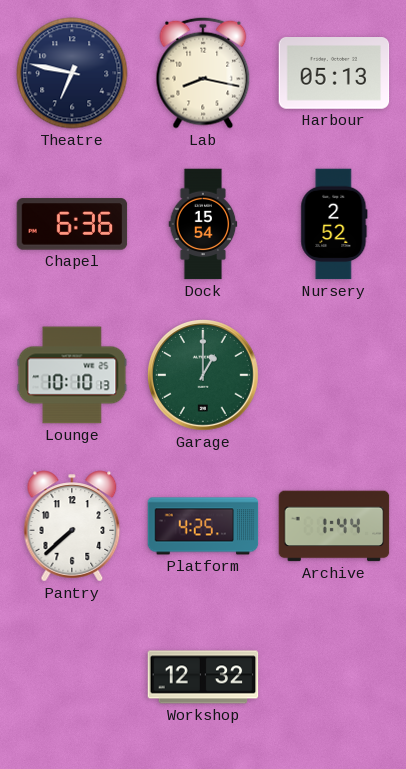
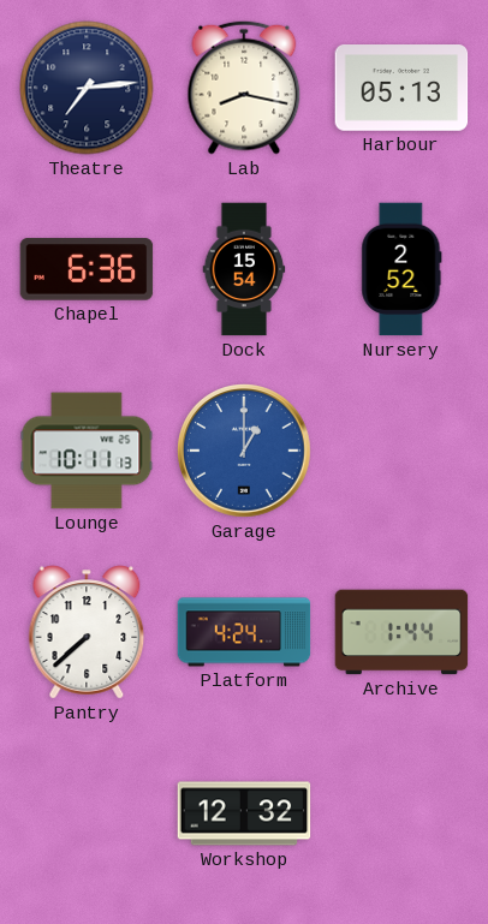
Theatre: 6:47 -> 7:14
Lounge: 10:10 -> 10:11
Garage dial: green -> blue
Platform: 4:25 -> 4:24
